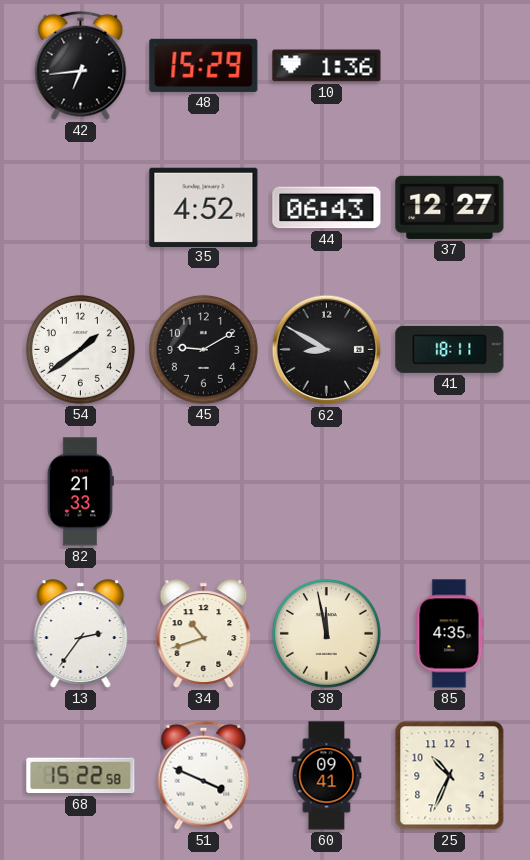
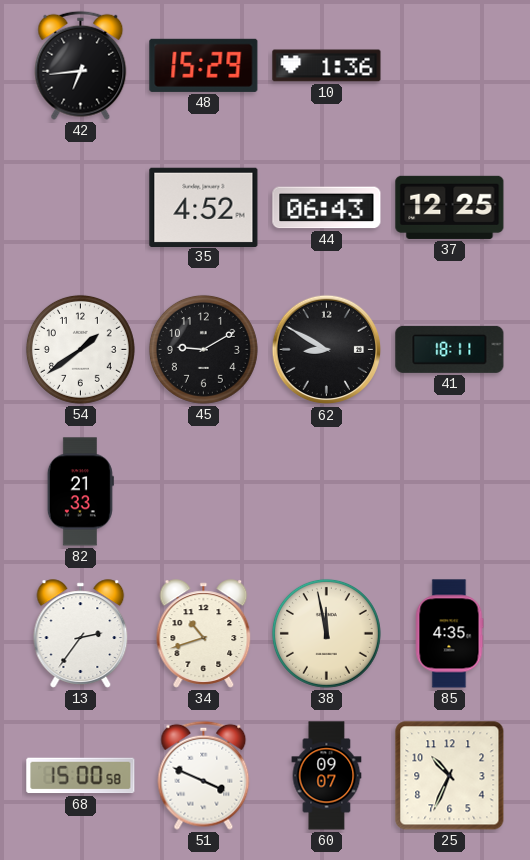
37: 12:27 -> 12:25
68: 15:22 -> 15:00
60: 09:41 -> 09:07
